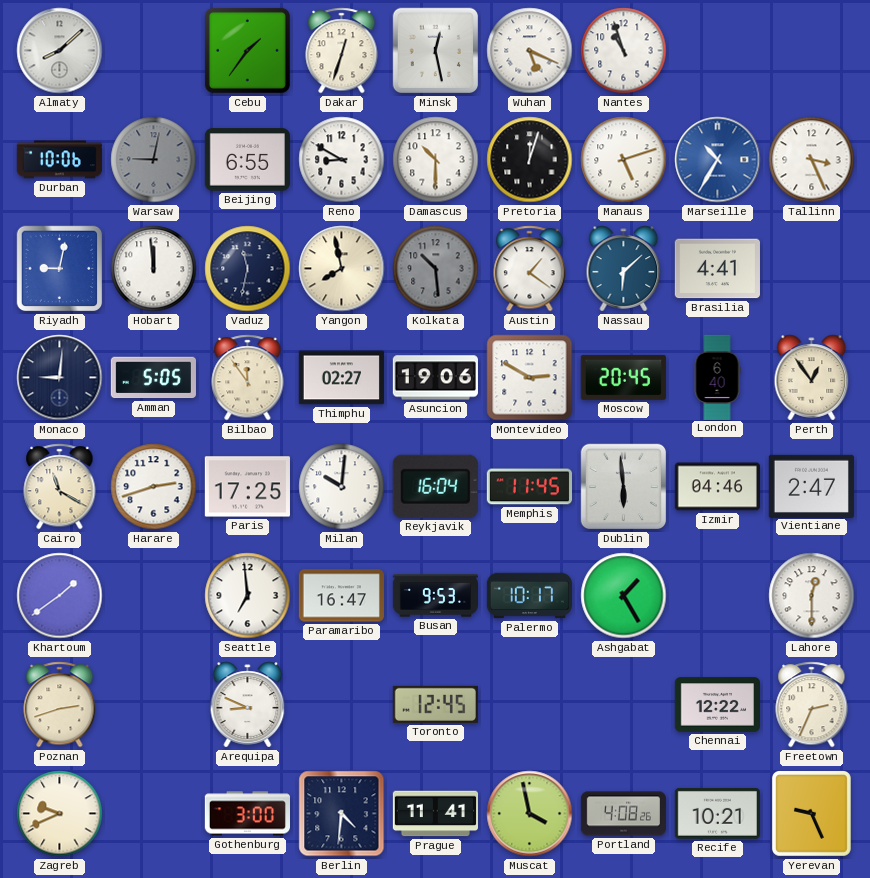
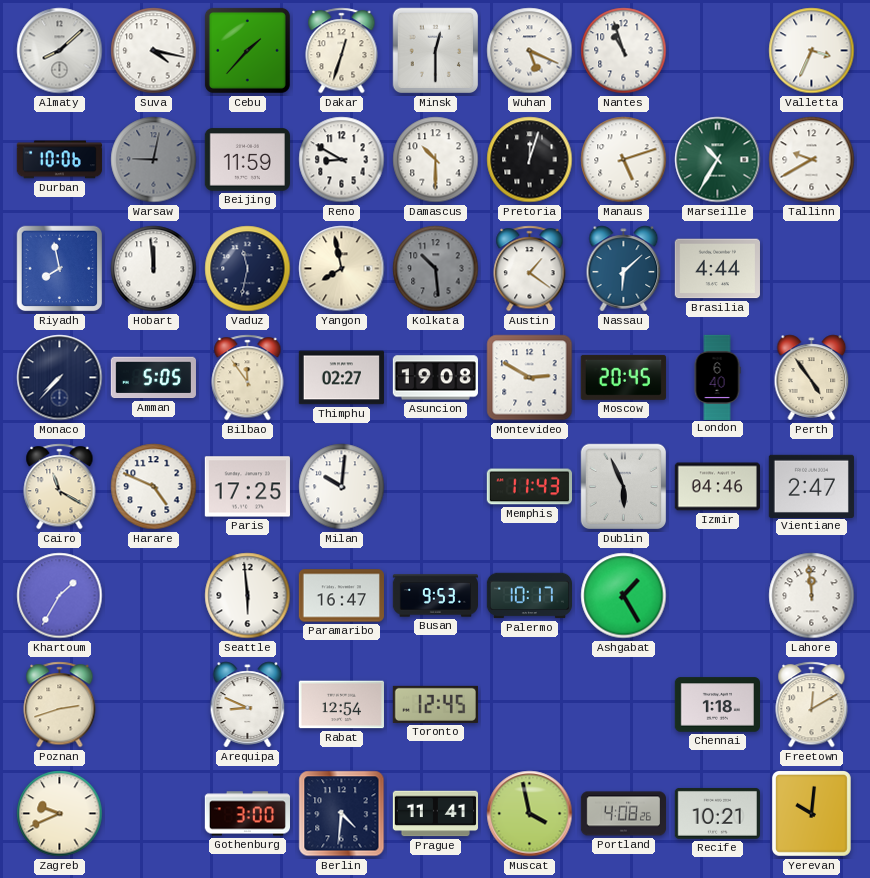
Suva: none -> 4:17
Cebu: 1:36 -> 1:37
Minsk: 12:28 -> 12:30
Valletta: none -> 3:34
Beijing: 6:55 -> 11:59
Marseille dial: blue -> green
Tallinn: 3:26 -> 9:40
Riyadh: 9:02 -> 7:58
Brasilia: 4:41 -> 4:44
Monaco: 9:01 -> 7:37
Asuncion: 19:06 -> 19:08
Perth: 12:54 -> 4:54
Harare: 2:42 -> 4:49
Reykjavik: 16:04 -> none
Memphis: 11:45 -> 11:43
Dublin: 5:59 -> 5:56
Khartoum: 1:39 -> 1:35
Seattle: 6:59 -> 5:59
Lahore: 12:30 -> 11:59
Rabat: none -> 12:54
Chennai: 12:22 -> 1:18
Freetown: 2:34 -> 12:10
Yerevan: 9:26 -> 10:01
